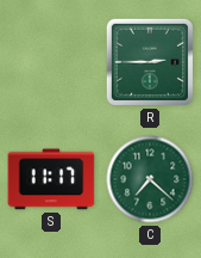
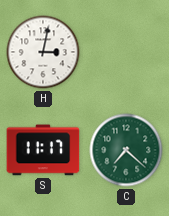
H: none -> 3:02
R: 2:45 -> none
